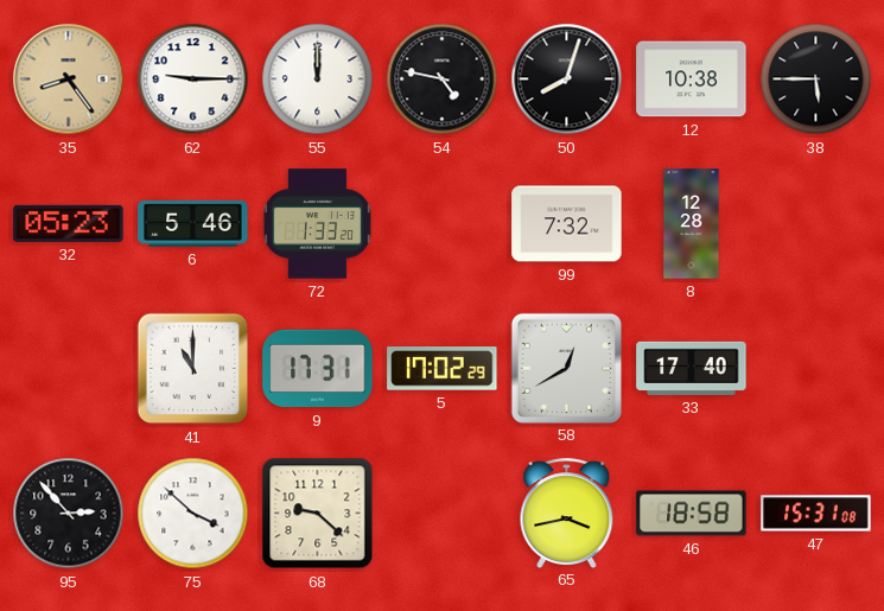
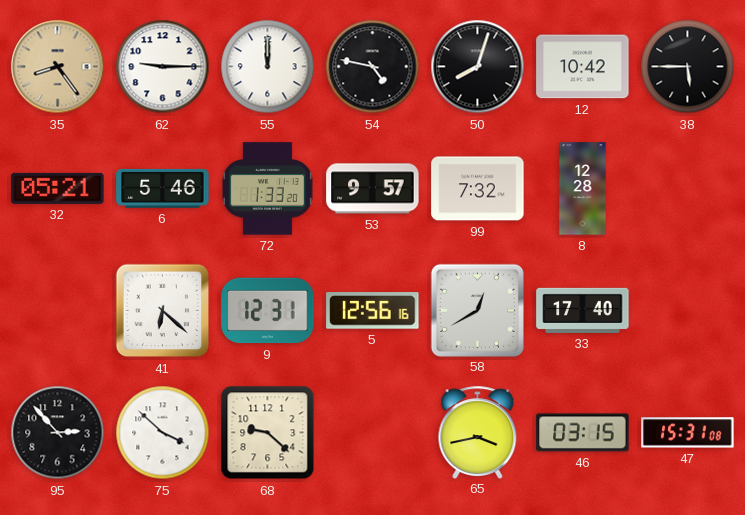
12: 10:38 -> 10:42
32: 05:23 -> 05:21
53: none -> 9:57
41: 11:00 -> 6:22
9: 17:31 -> 12:31
5: 17:02 -> 12:56
46: 18:58 -> 03:15
